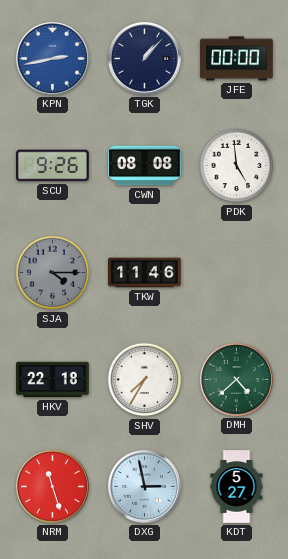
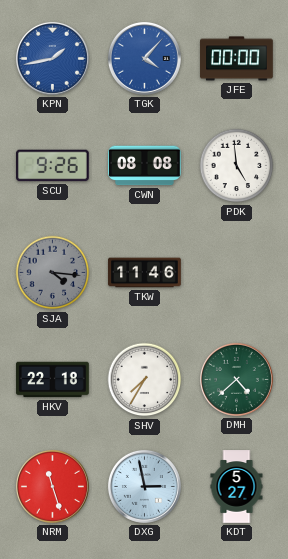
KPN: 2:43 -> 1:43
TGK: 1:07 -> 4:07
TGK dial: navy -> blue
SJA: 4:15 -> 4:16
